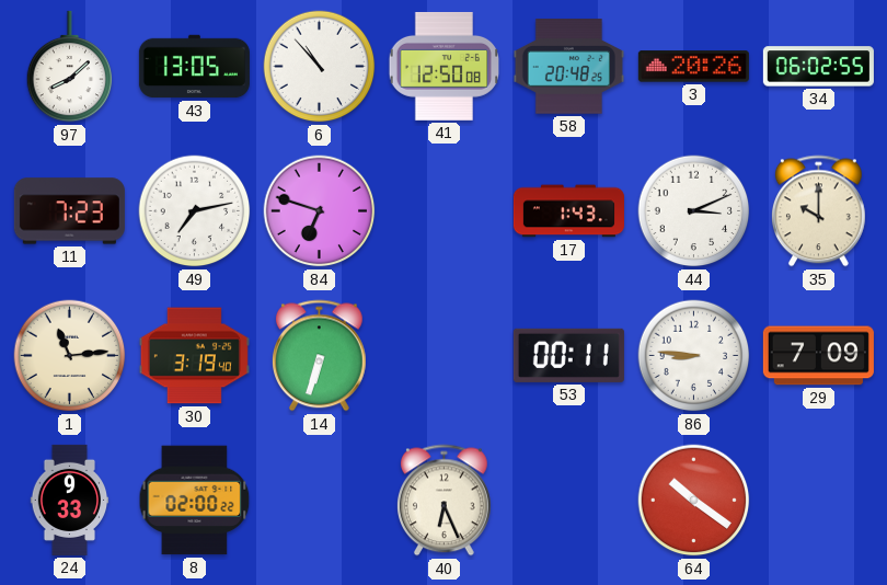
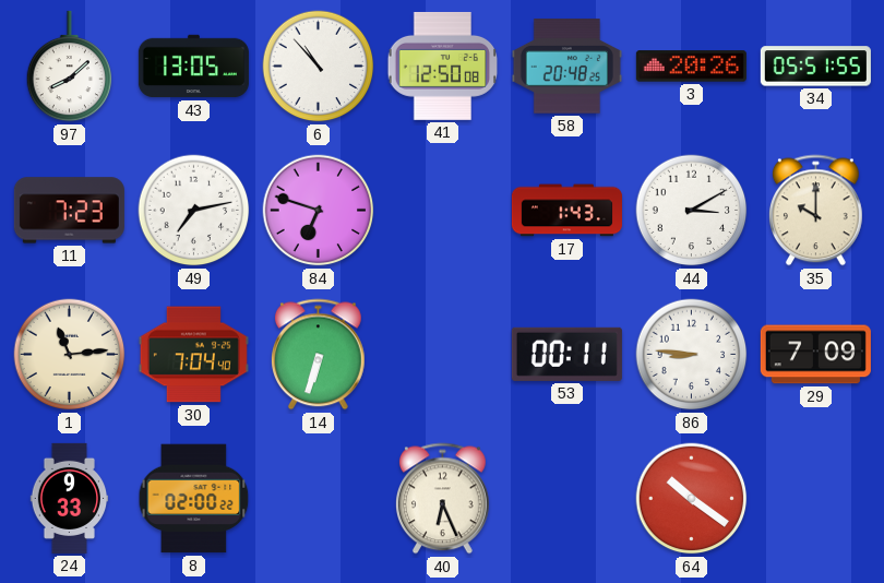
34: 06:02 -> 05:51
44: 3:11 -> 3:10
30: 3:19 -> 7:04
